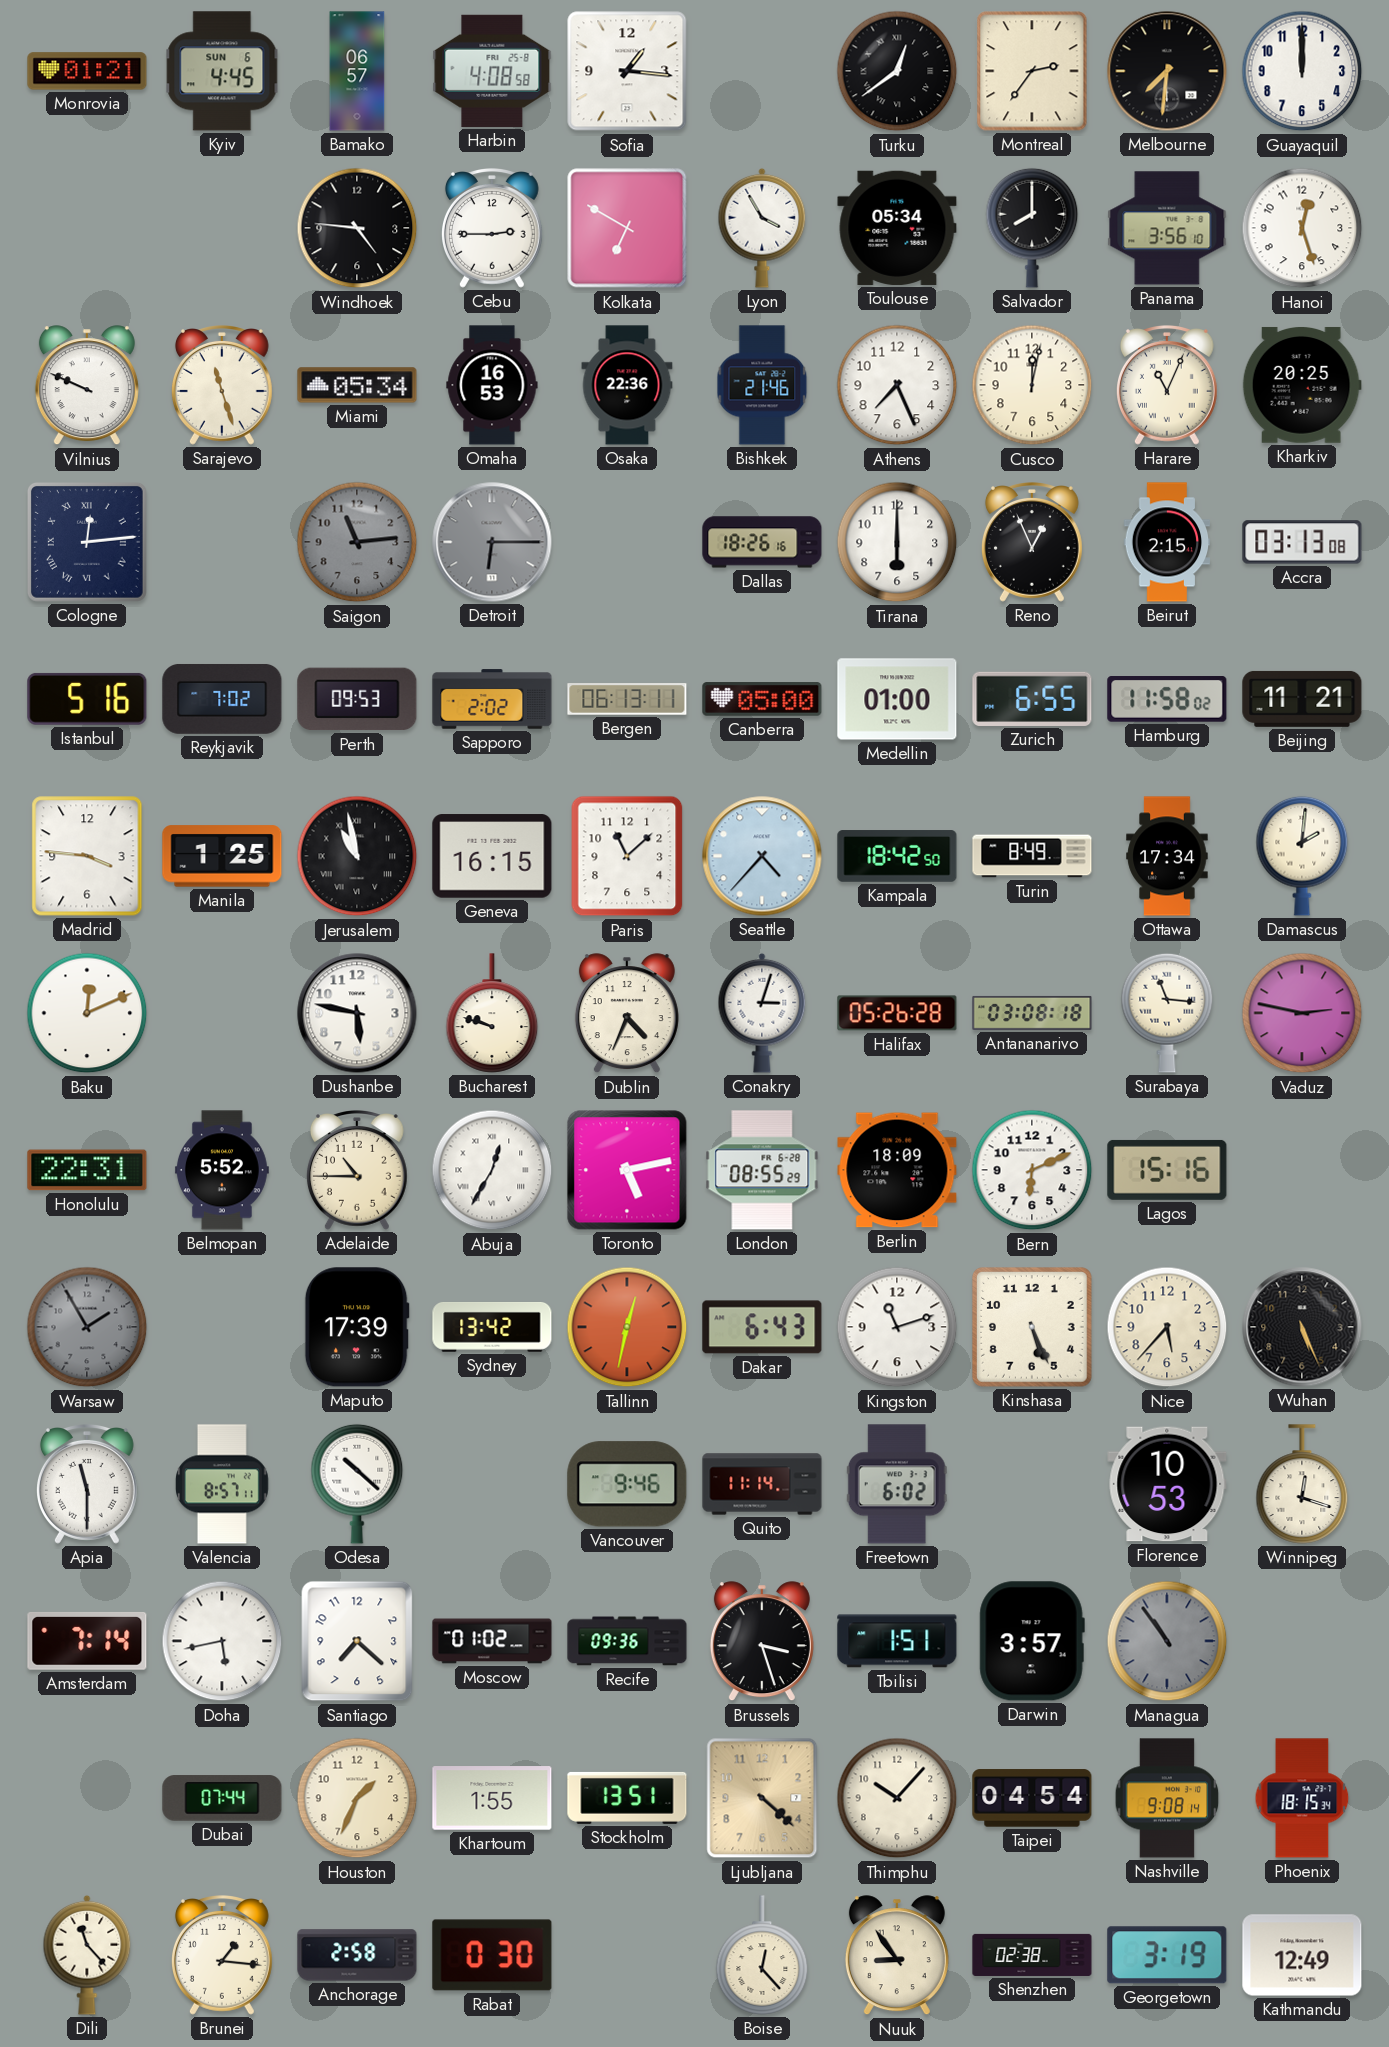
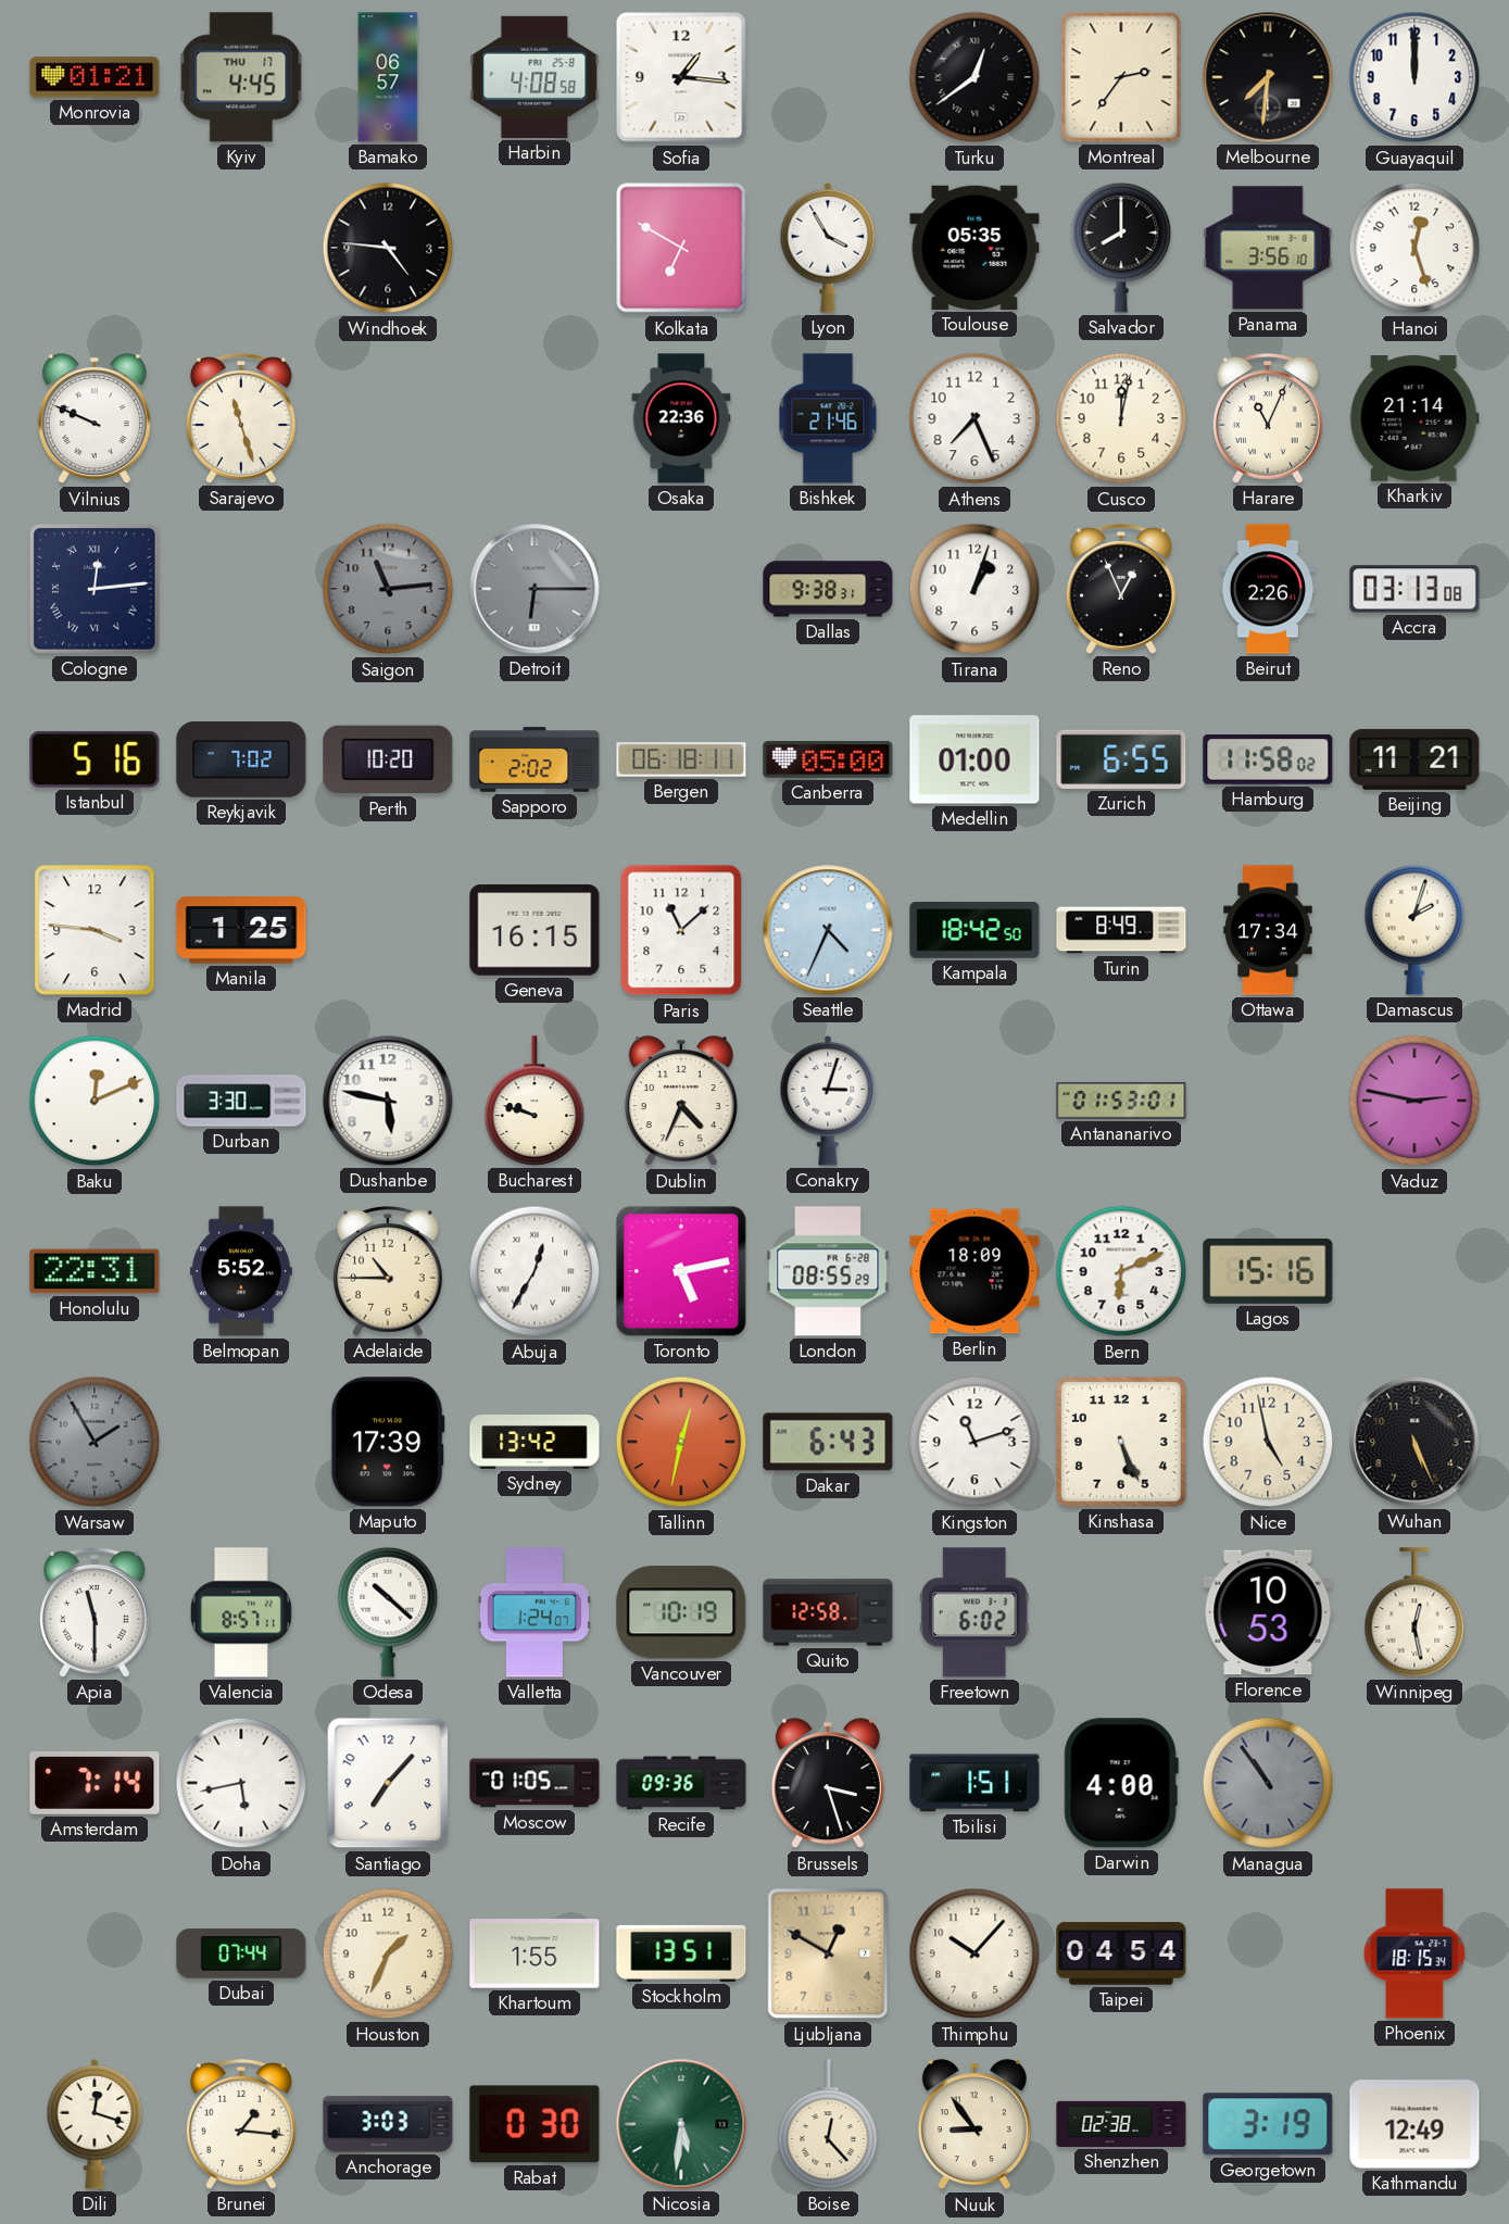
Kyiv date: SUN 6 -> THU 17
Cebu: 2:45 -> none
Toulouse: 05:34 -> 05:35
Miami: 05:34 -> none
Omaha: 16:53 -> none
Kharkiv: 20:25 -> 21:14
Dallas: 18:26 -> 9:38
Tirana: 6:00 -> 1:03
Beirut: 2:15 -> 2:26
Perth: 09:53 -> 10:20
Bergen: 06:13 -> 06:18
Jerusalem: 10:58 -> none
Seattle: 4:37 -> 4:34
Damascus: 2:01 -> 2:03
Durban: none -> 3:30
Halifax: 05:26 -> none
Antananarivo: 03:08 -> 01:53
Surabaya: 11:16 -> none
Nice: 5:37 -> 4:58
Valletta: none -> 1:24
Vancouver: 9:46 -> 10:19
Quito: 11:14 -> 12:58
Winnipeg: 12:18 -> 12:28
Santiago: 7:22 -> 7:07
Moscow: 01:02 -> 01:05
Darwin: 3:57 -> 4:00
Ljubljana: 4:22 -> 12:50
Nashville: 9:08 -> none
Dili: 11:23 -> 12:18
Anchorage: 2:58 -> 3:03
Nicosia: none -> 5:31
